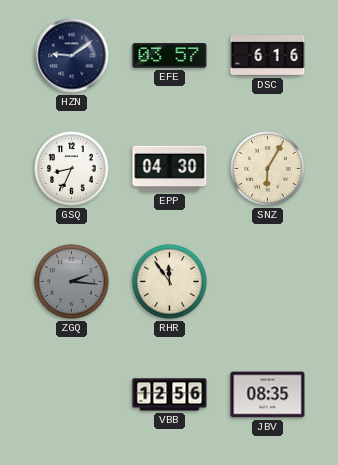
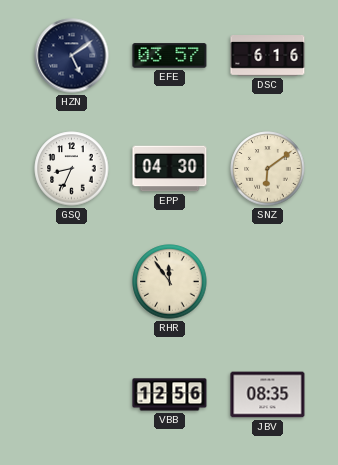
HZN: 9:09 -> 5:09
SNZ: 6:05 -> 6:09
ZGQ: 2:16 -> none
